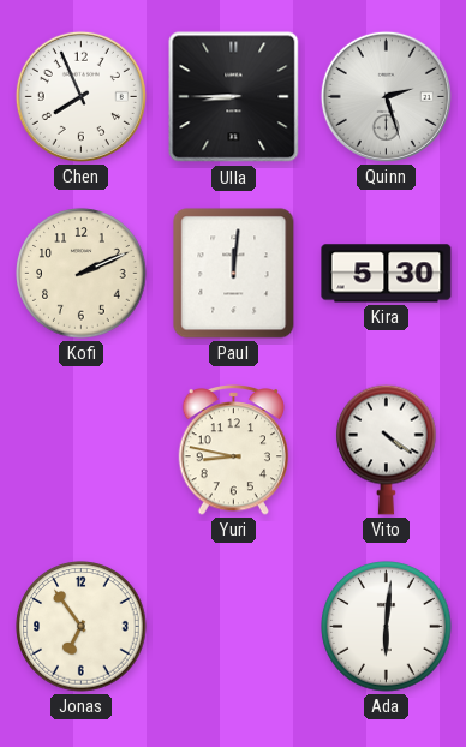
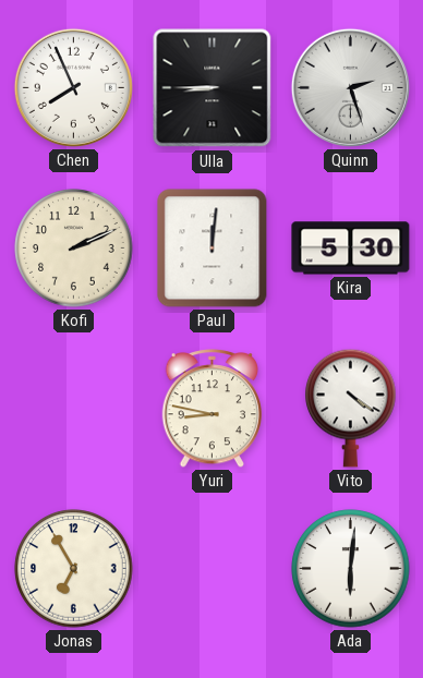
Jonas: 6:54 -> 6:55
